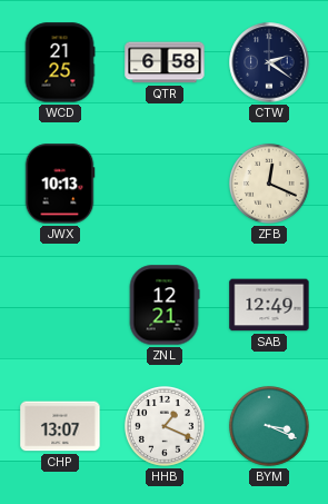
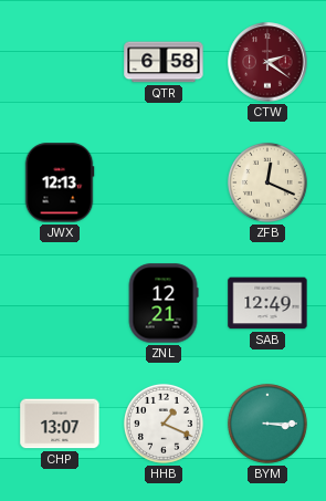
WCD: 21:25 -> none
CTW dial: navy -> burgundy
JWX: 10:13 -> 12:13
BYM: 3:19 -> 3:15
